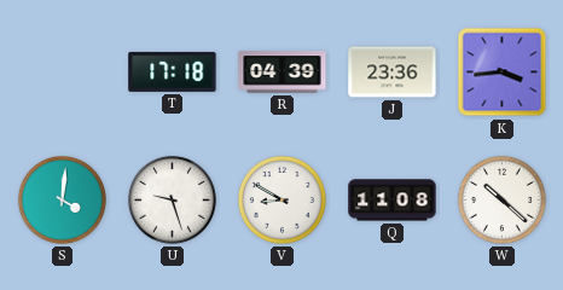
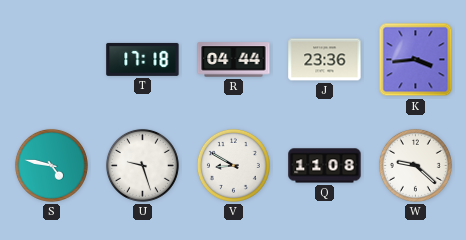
R: 04:39 -> 04:44
S: 4:01 -> 4:47
W: 10:22 -> 9:22
